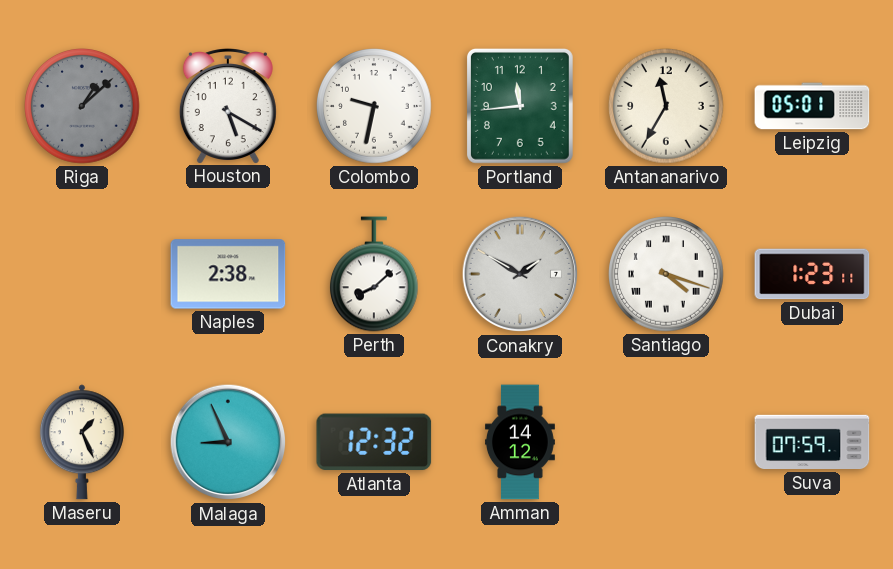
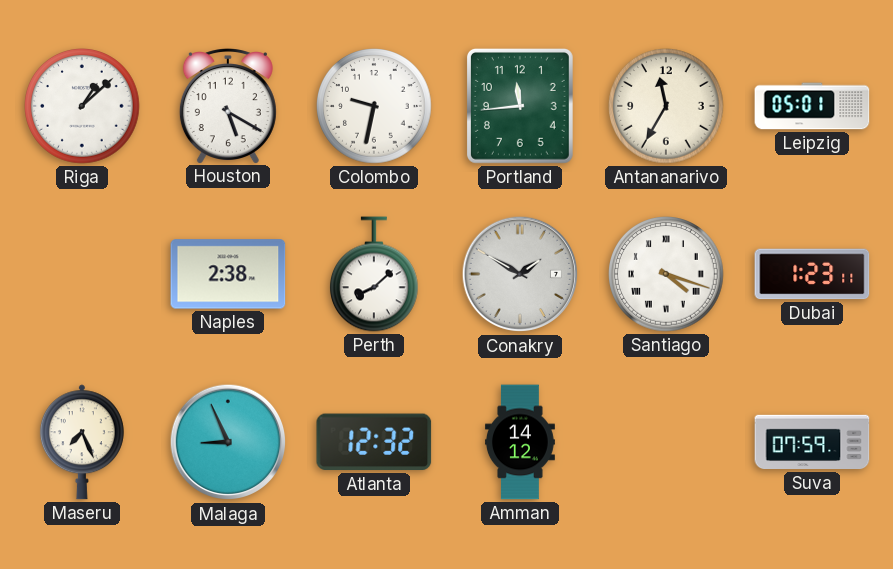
Riga dial: grey -> white
Maseru: 1:26 -> 7:26
